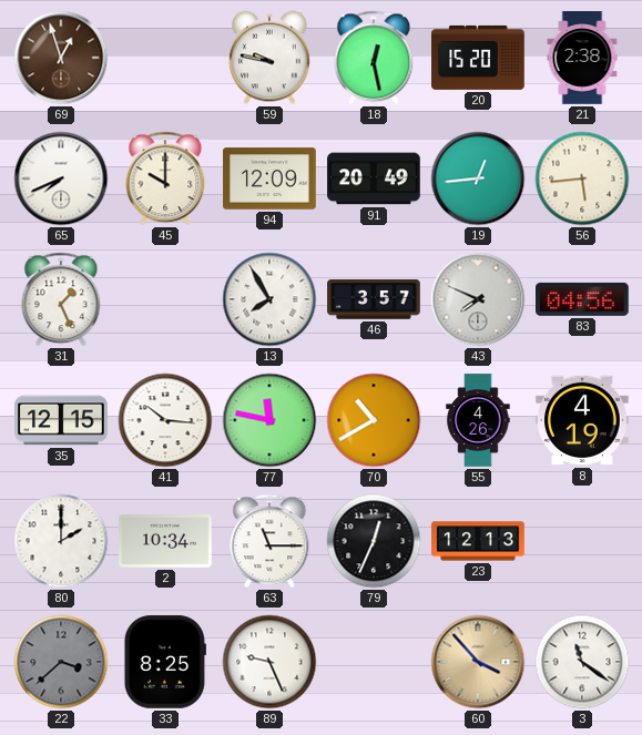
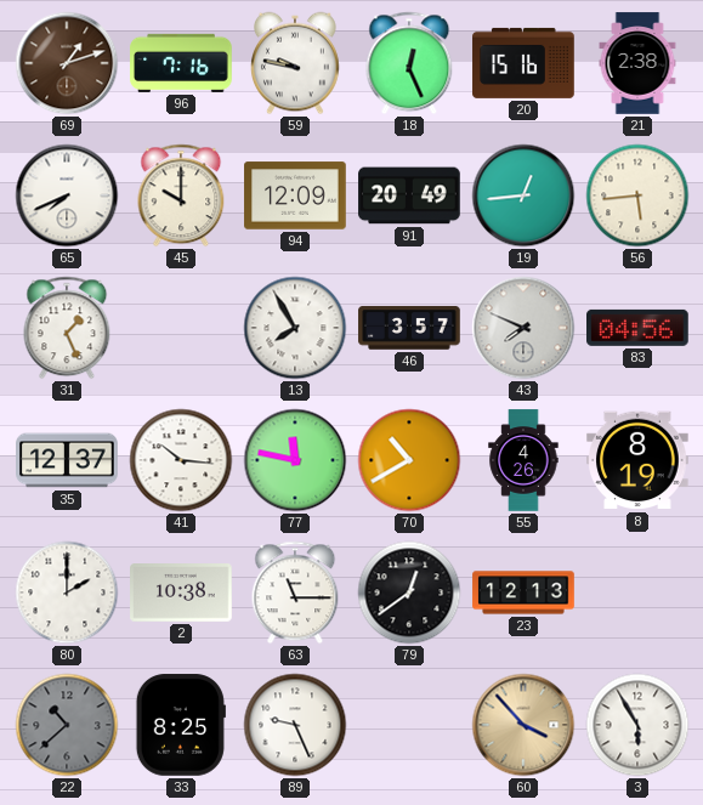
69: 12:57 -> 1:12
96: none -> 7:16
18: 12:28 -> 12:26
20: 15:20 -> 15:16
35: 12:15 -> 12:37
8: 4:19 -> 8:19
2: 10:34 -> 10:38
79: 12:34 -> 12:39
22: 3:38 -> 10:38
3: 11:21 -> 5:55
